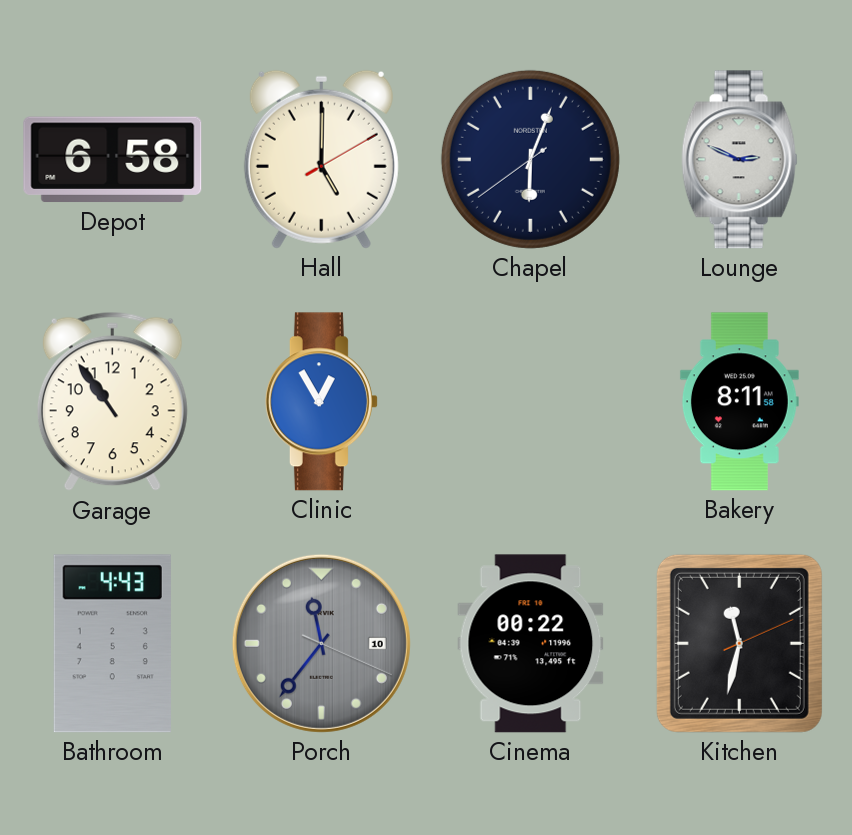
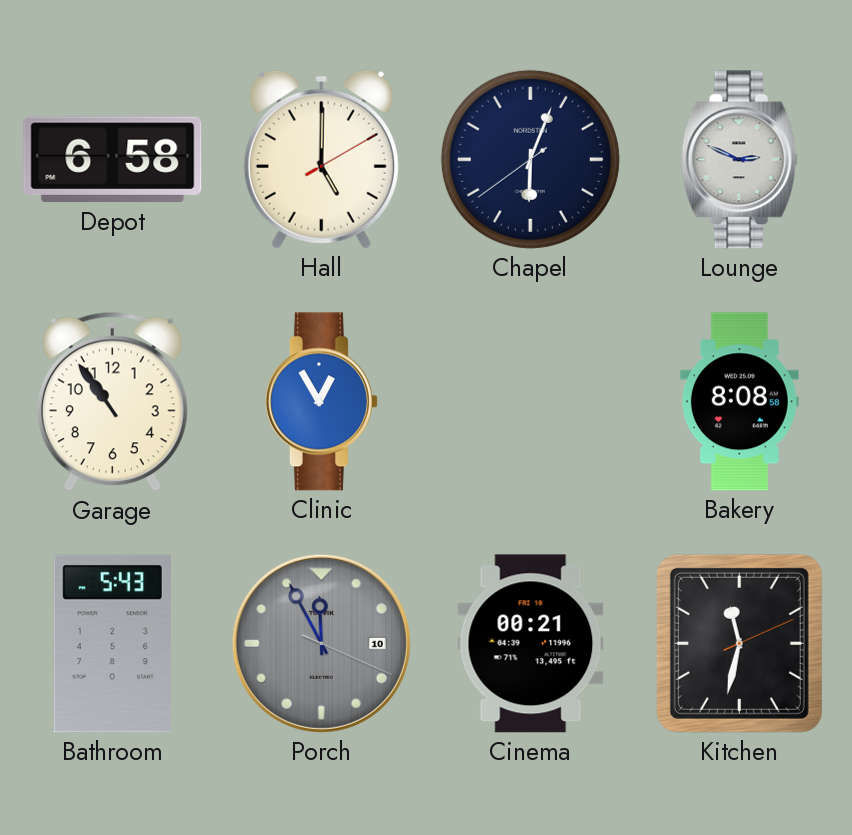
Bakery: 8:11 -> 8:08
Bathroom: 4:43 -> 5:43
Porch: 11:36 -> 11:55
Cinema: 00:22 -> 00:21
